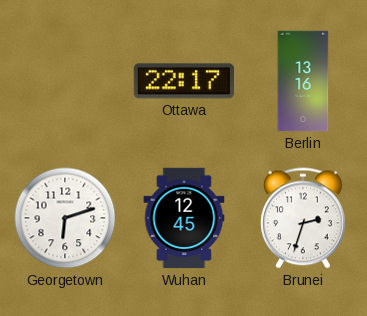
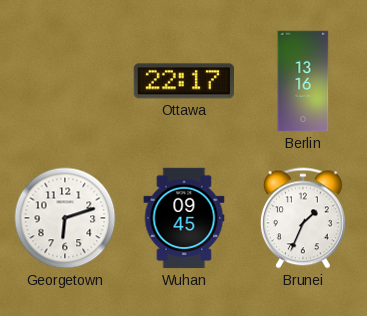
Wuhan: 12:45 -> 09:45
Brunei: 2:33 -> 1:34
